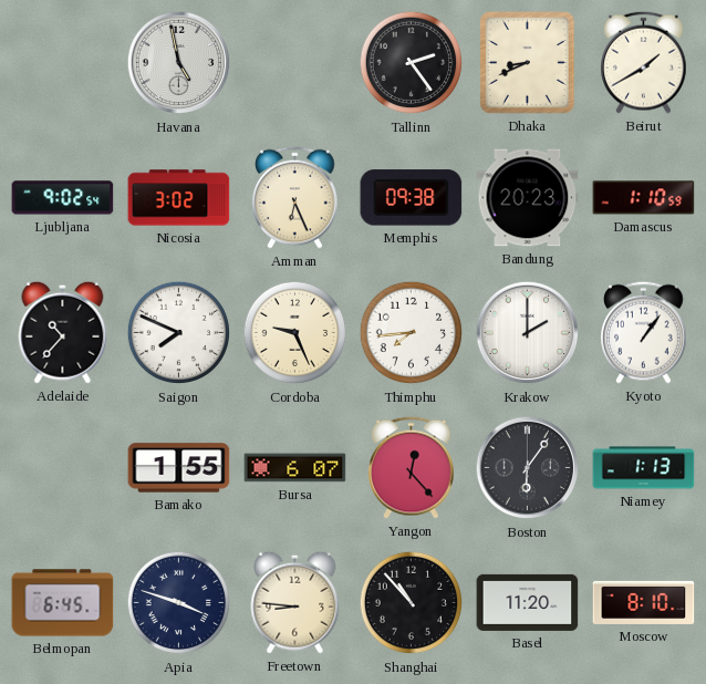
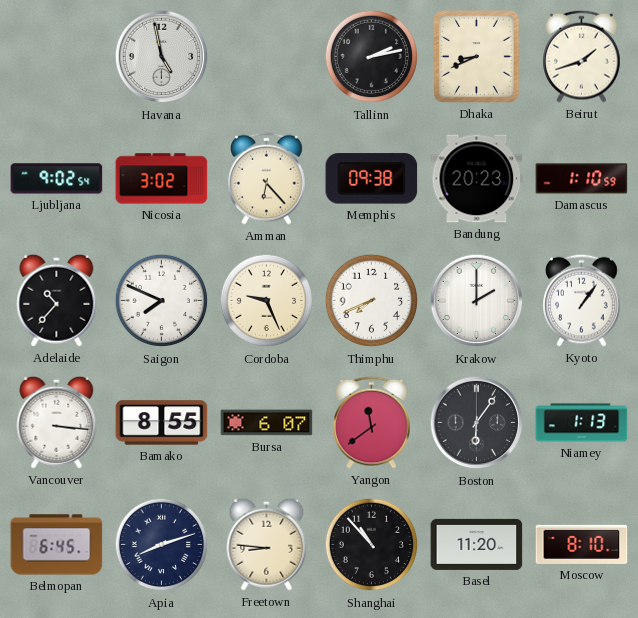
Tallinn: 2:24 -> 2:13
Beirut: 1:40 -> 1:42
Amman: 6:26 -> 6:23
Thimphu: 7:44 -> 7:41
Vancouver: none -> 3:16
Bamako: 1:55 -> 8:55
Yangon: 12:23 -> 11:39
Apia: 3:48 -> 8:12
